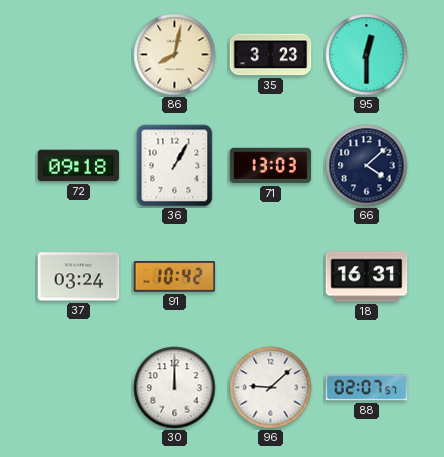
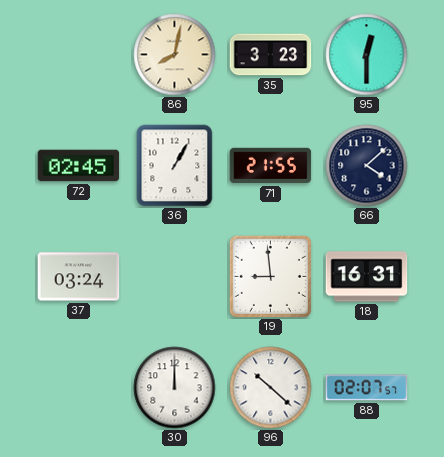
72: 09:18 -> 02:45
71: 13:03 -> 21:55
91: 10:42 -> none
19: none -> 8:59
96: 9:08 -> 10:22
